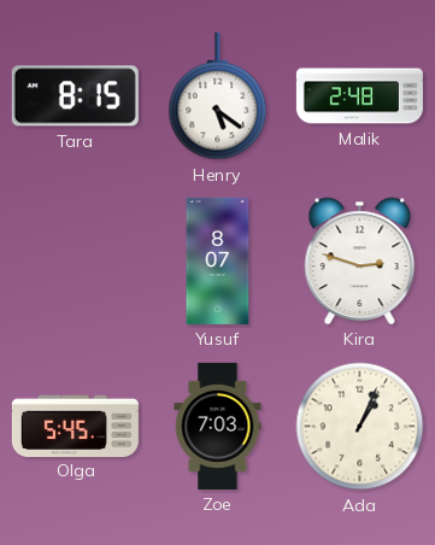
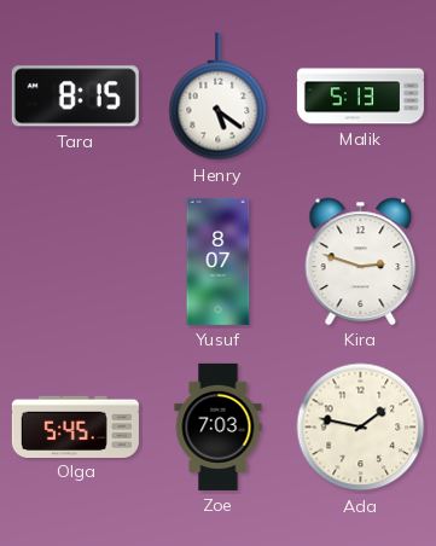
Malik: 2:48 -> 5:13
Ada: 1:04 -> 1:47
